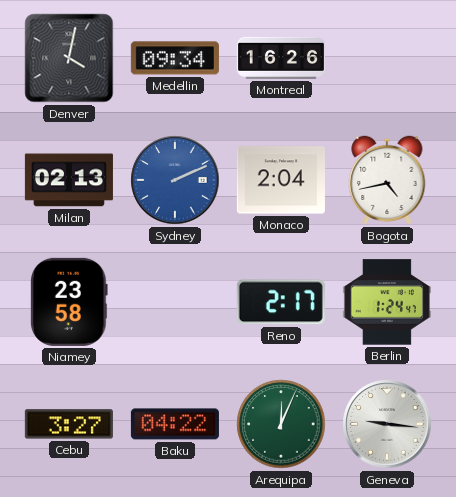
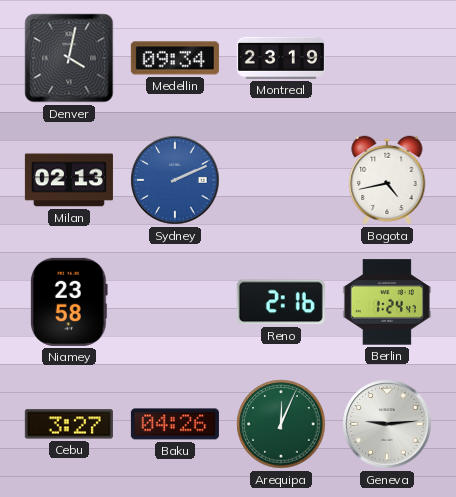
Montreal: 16:26 -> 23:19
Monaco: 2:04 -> none
Reno: 2:17 -> 2:16
Baku: 04:22 -> 04:26
Geneva: 9:16 -> 9:14
